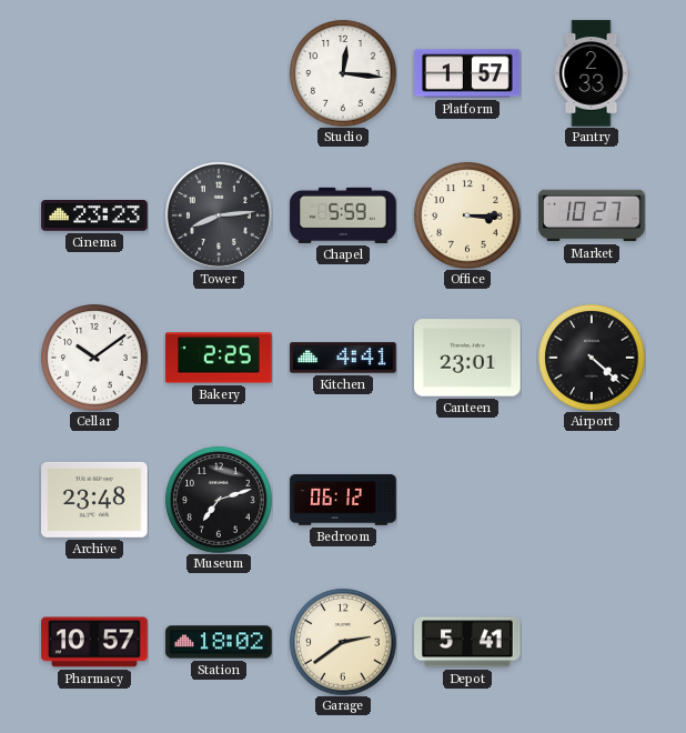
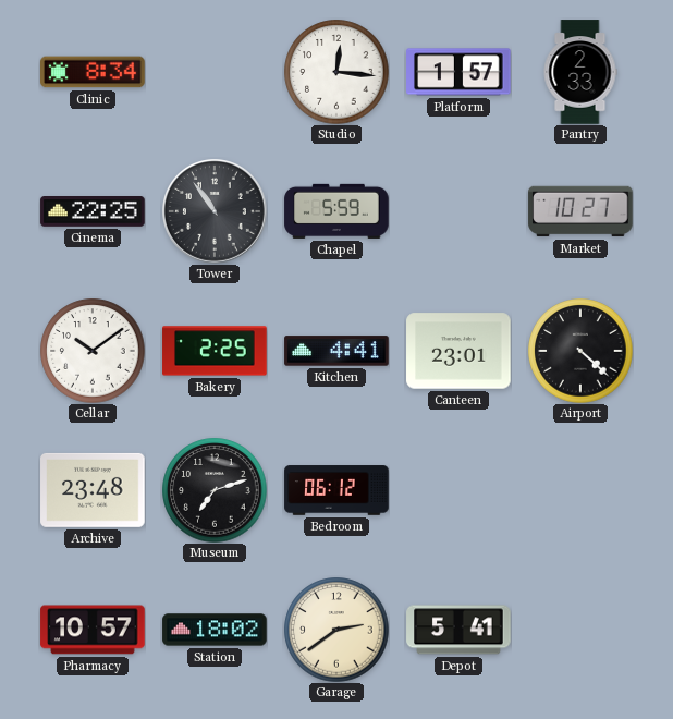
Clinic: none -> 8:34
Cinema: 23:23 -> 22:25
Tower: 8:14 -> 10:54
Office: 3:15 -> none
